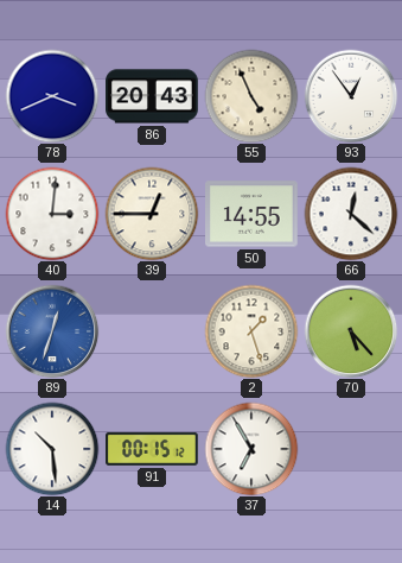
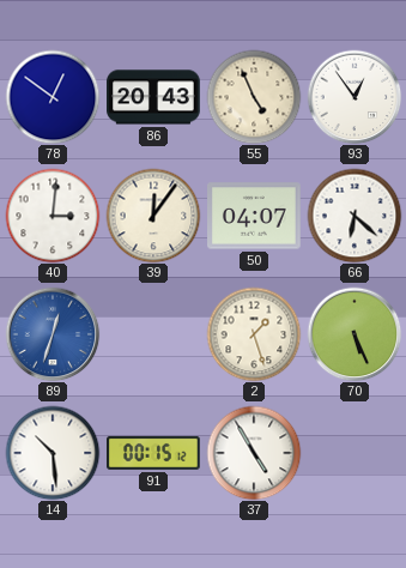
78: 3:41 -> 12:51
39: 12:45 -> 12:06
50: 14:55 -> 04:07
66: 12:22 -> 6:22
70: 5:23 -> 5:26
37: 6:55 -> 4:55
